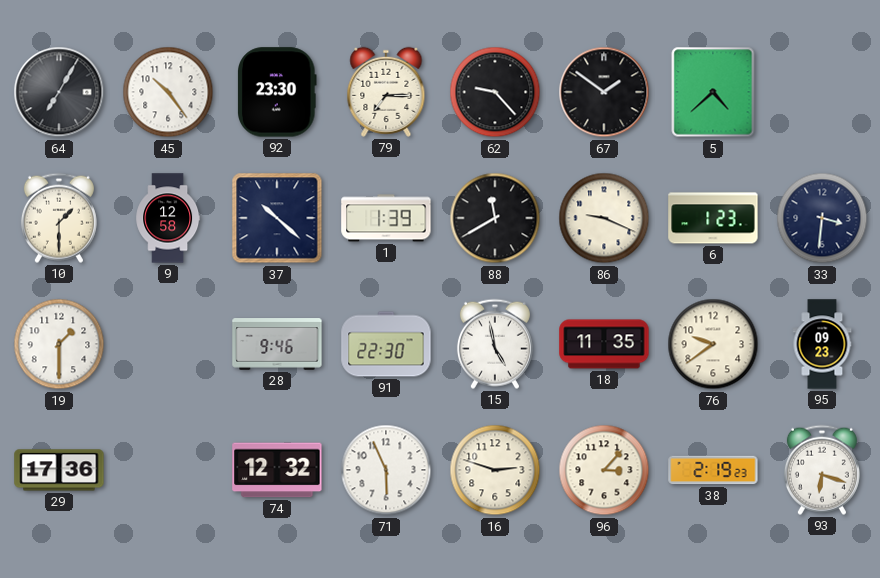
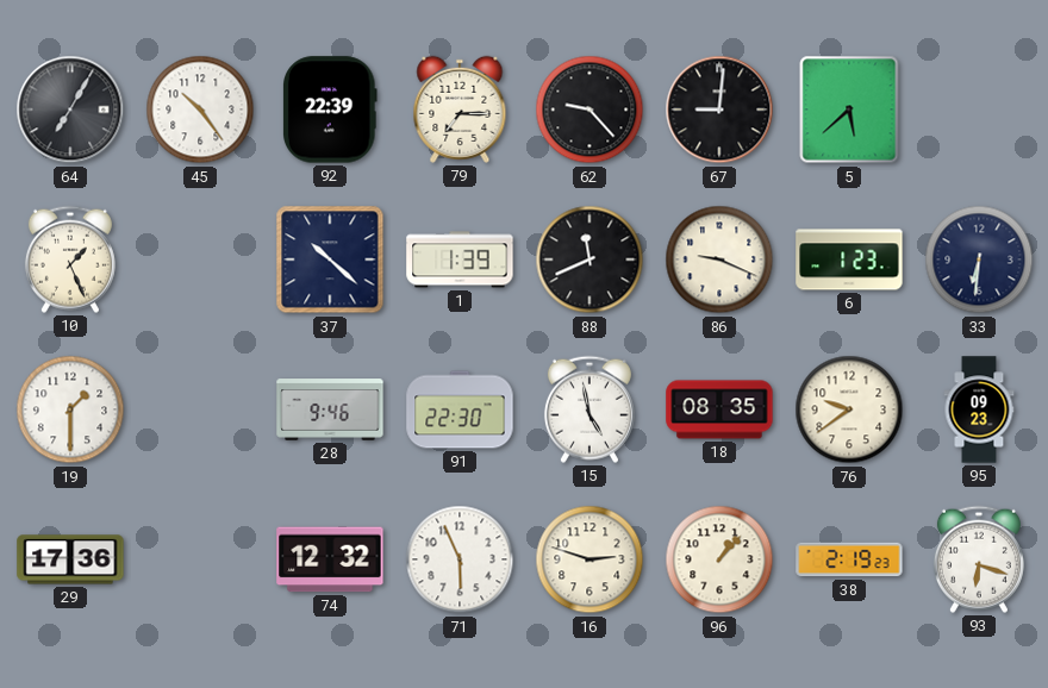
92: 23:30 -> 22:39
67: 1:51 -> 9:01
5: 4:38 -> 5:38
10: 1:30 -> 1:26
9: 12:58 -> none
88: 11:40 -> 11:41
33: 3:31 -> 6:31
18: 11:35 -> 08:35
96: 3:07 -> 1:07
